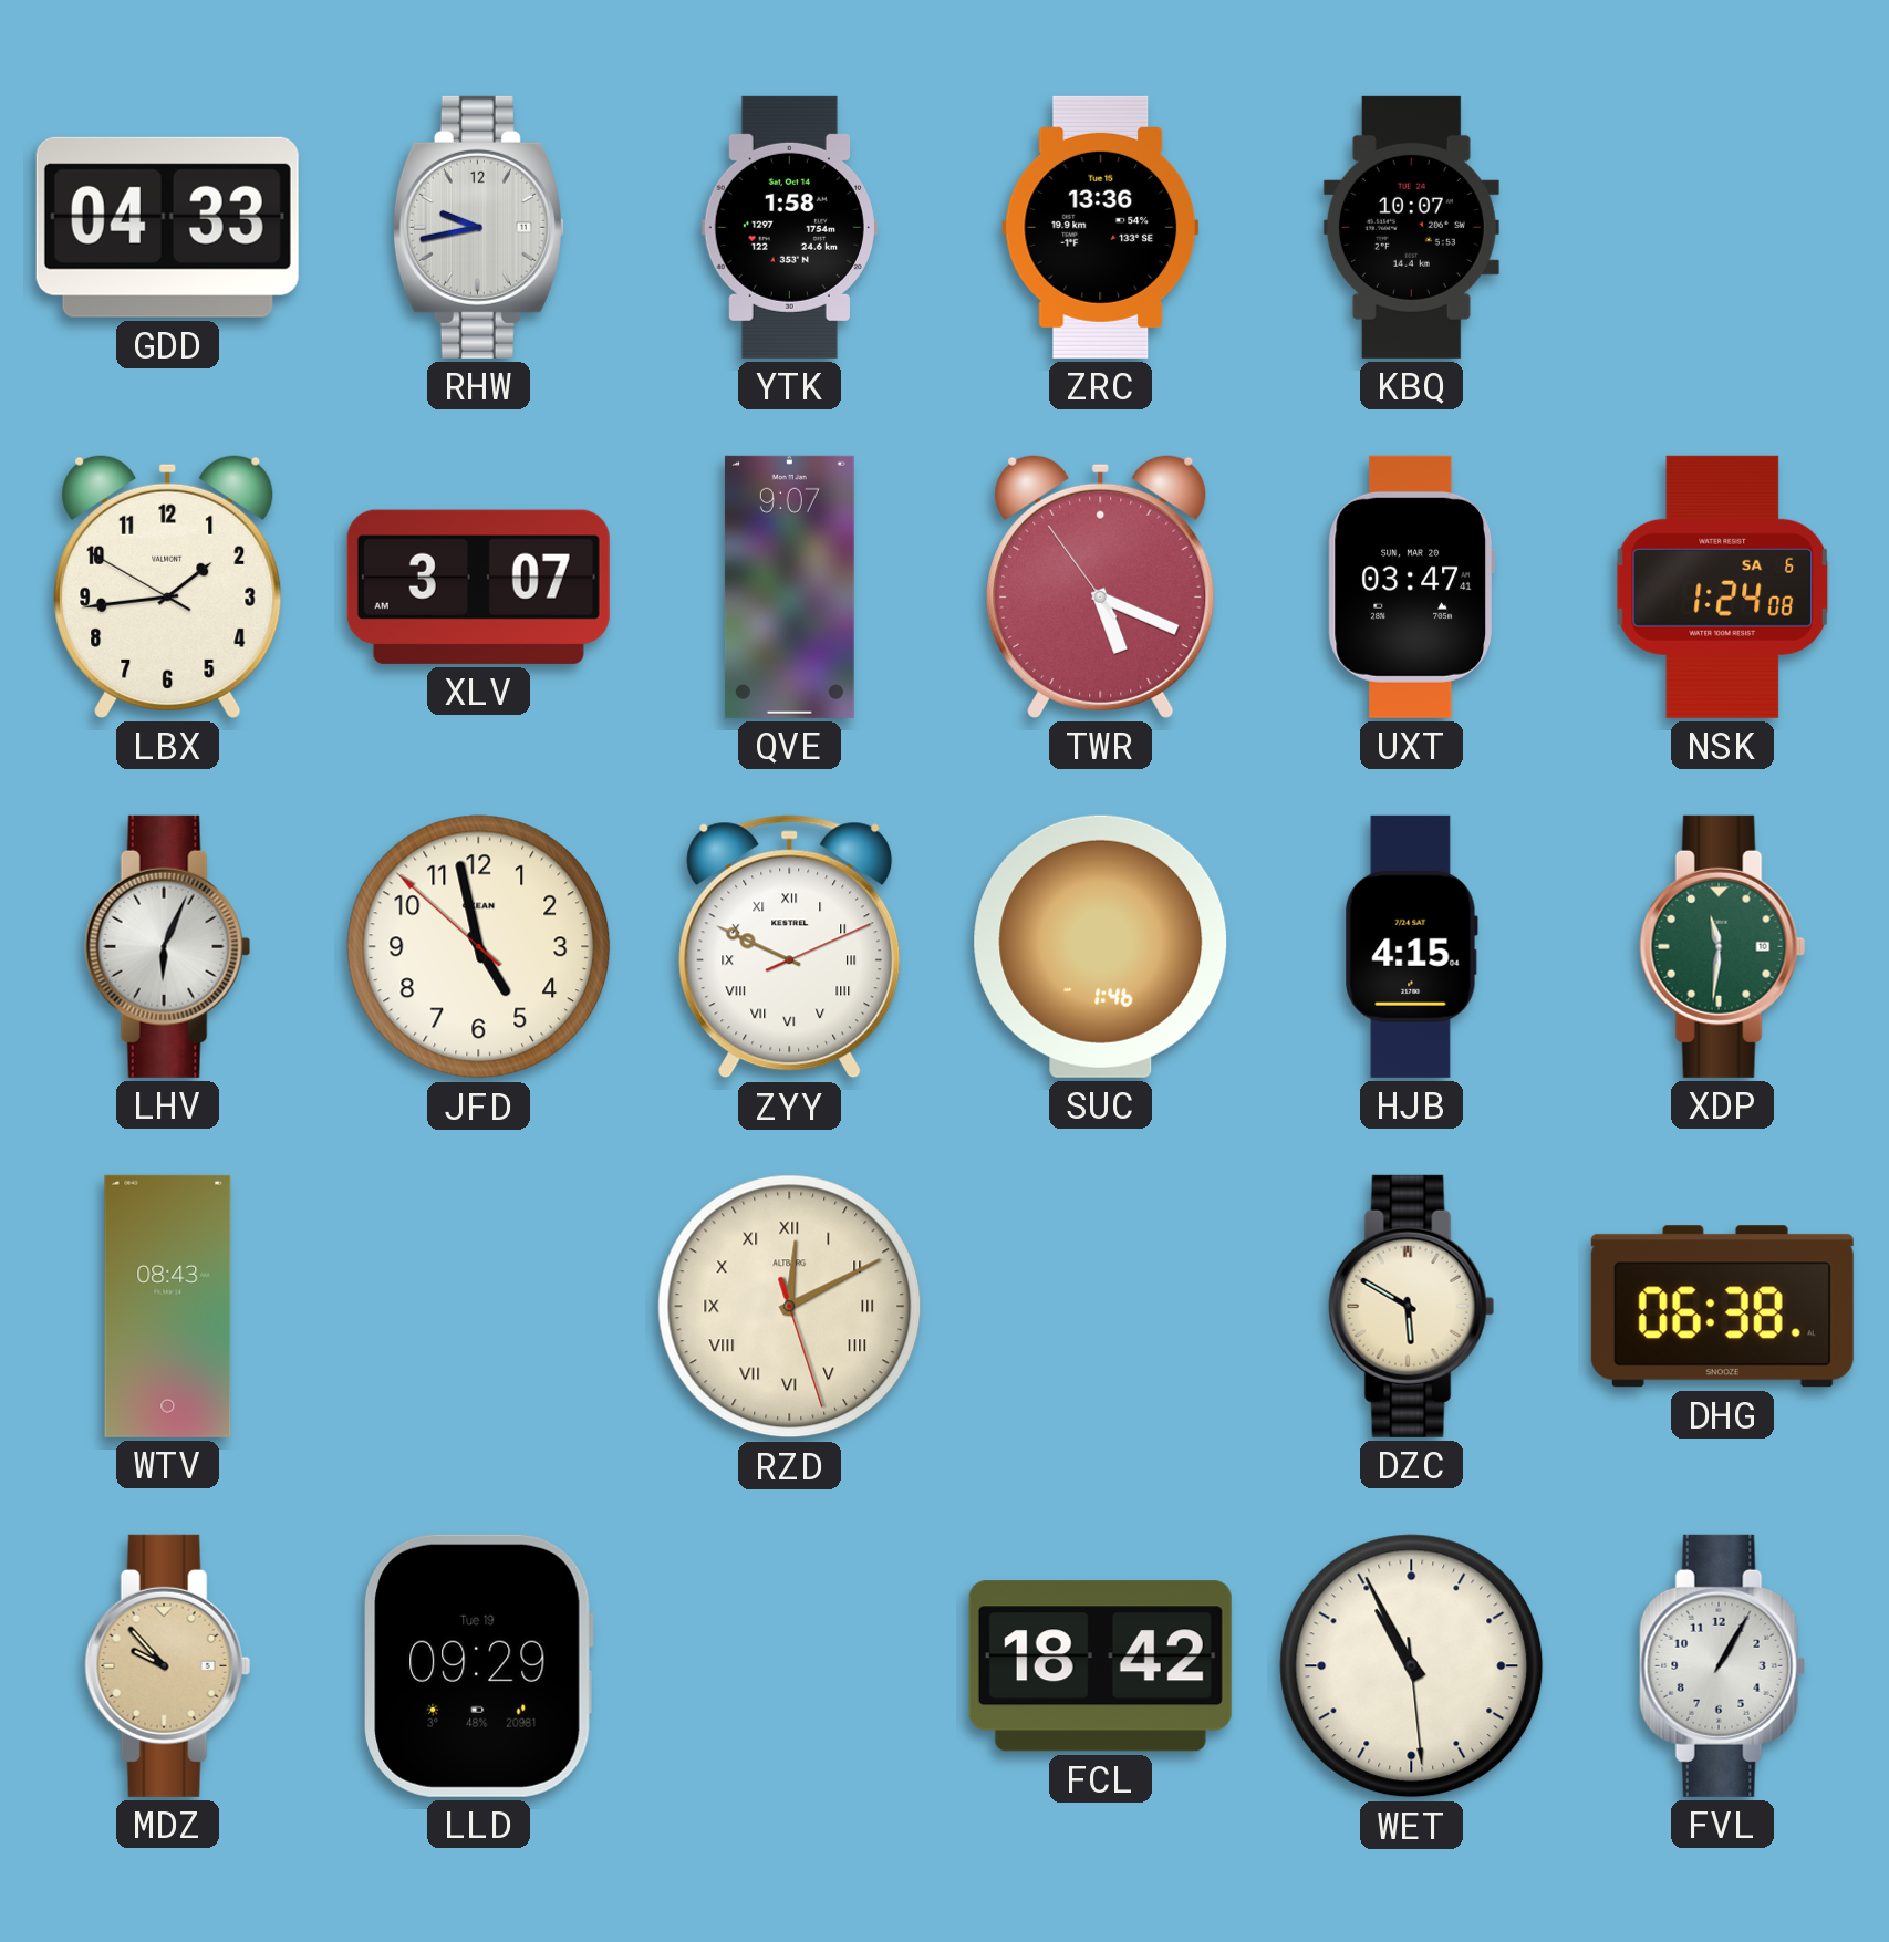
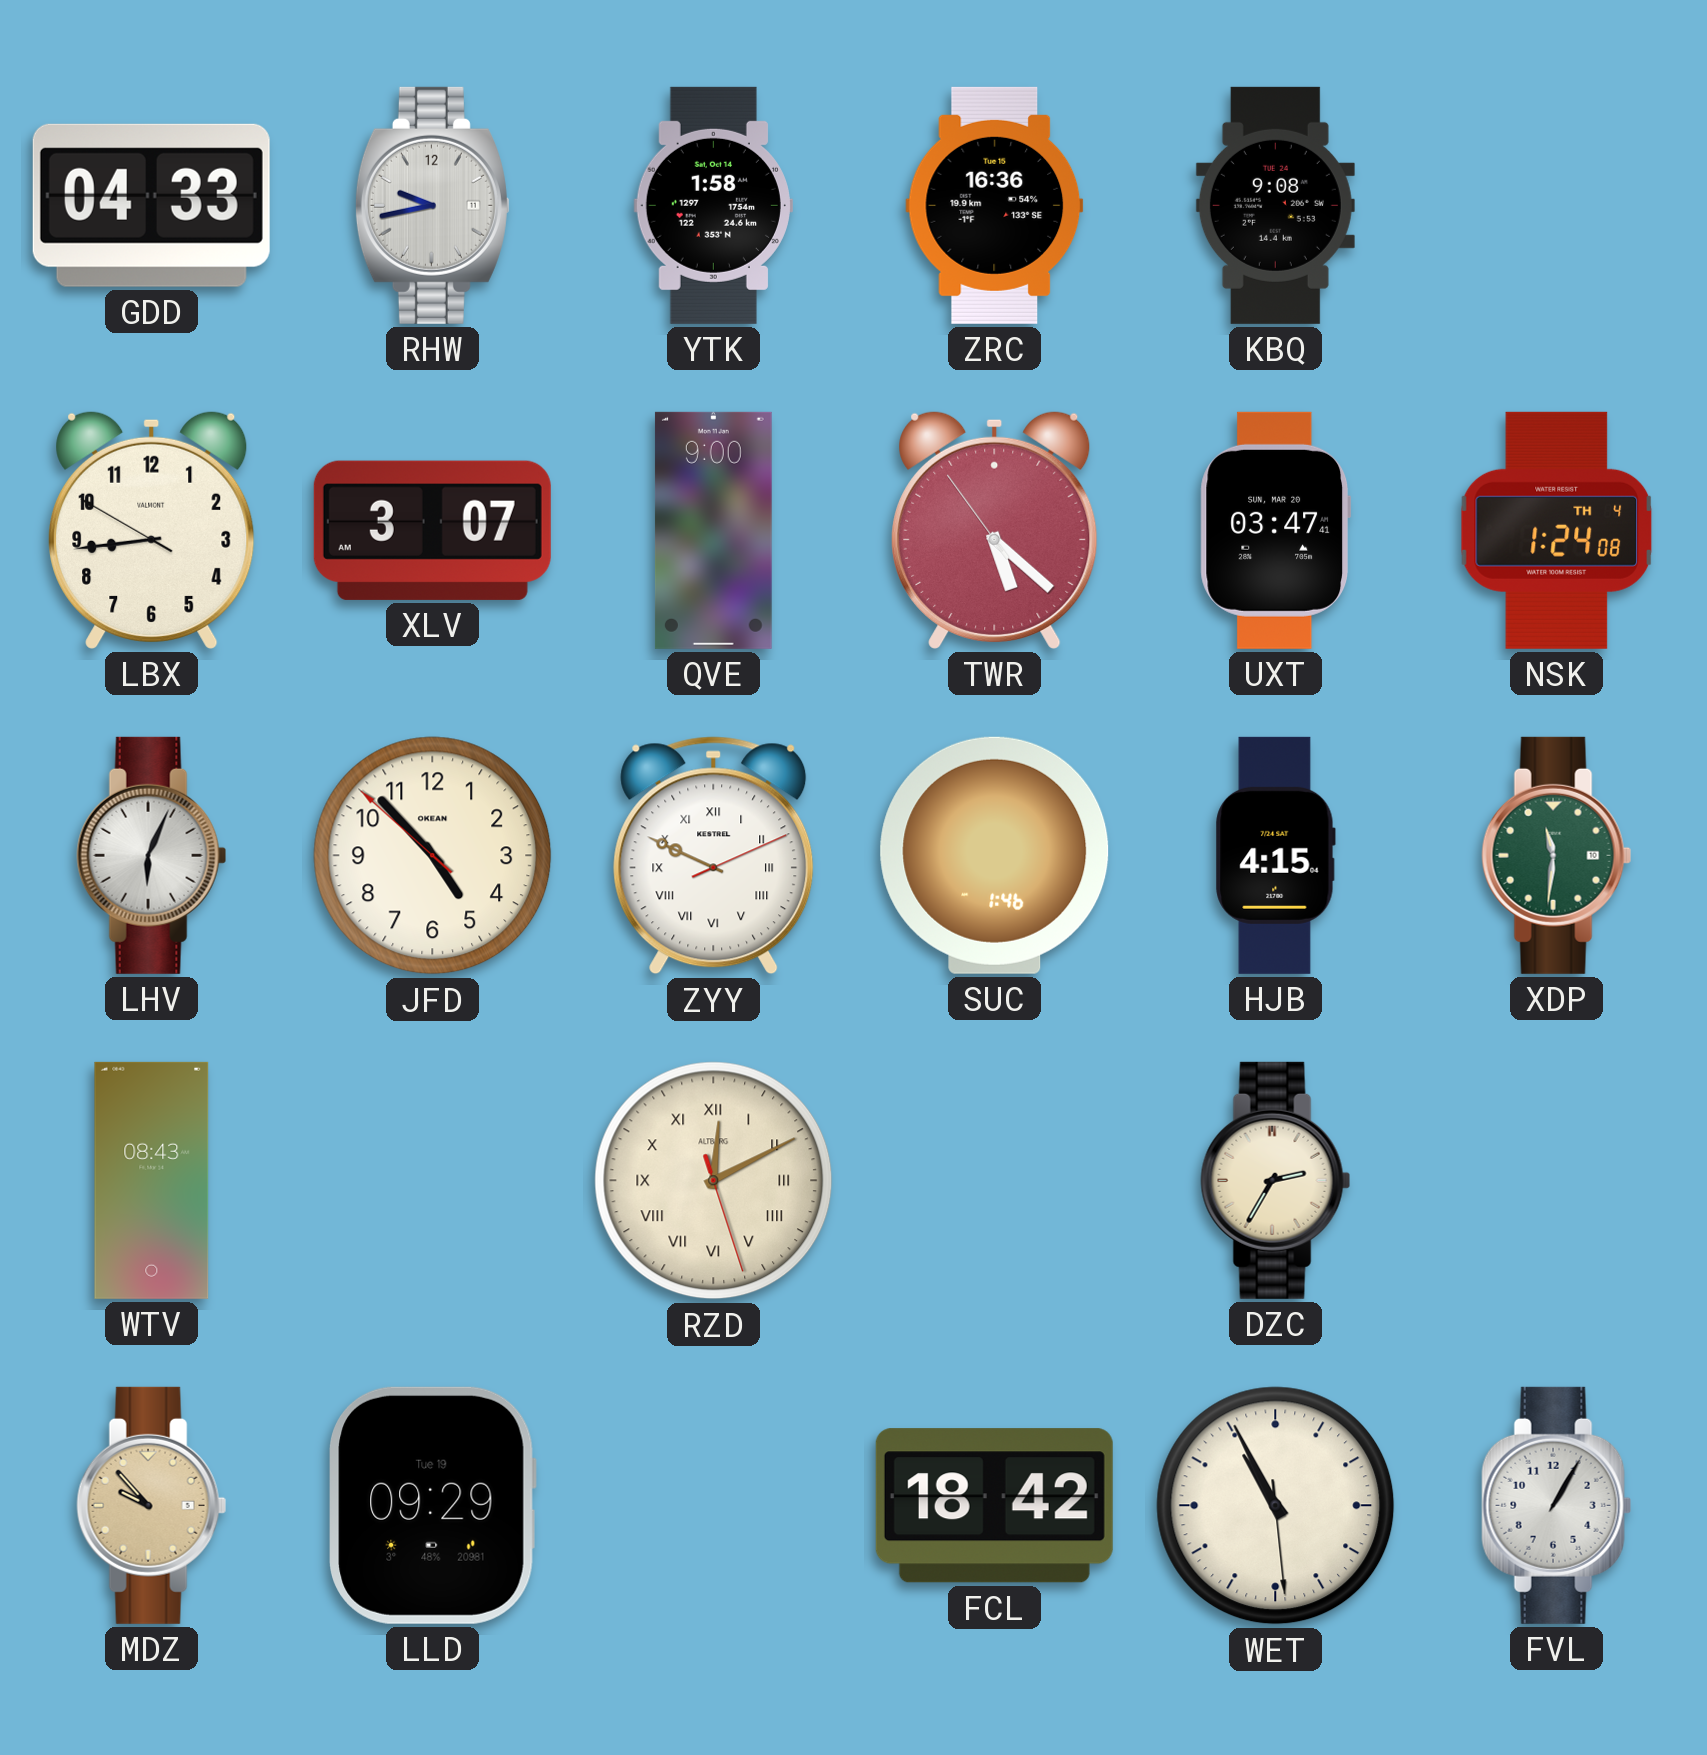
ZRC: 13:36 -> 16:36
KBQ: 10:07 -> 9:08
LBX: 1:43 -> 8:43
QVE: 9:07 -> 9:00
TWR: 5:18 -> 5:21
NSK date: SA 6 -> TH 4
JFD: 4:57 -> 4:52
DZC: 5:50 -> 2:35
DHG: 06:38 -> none
